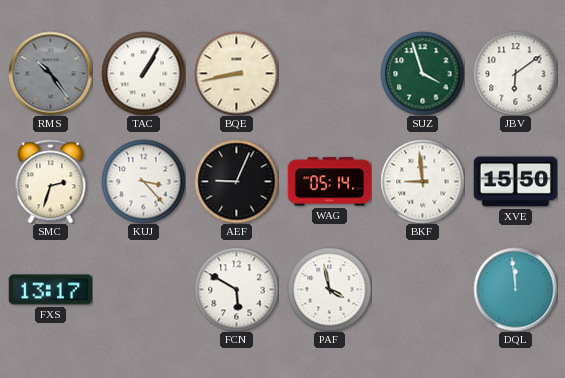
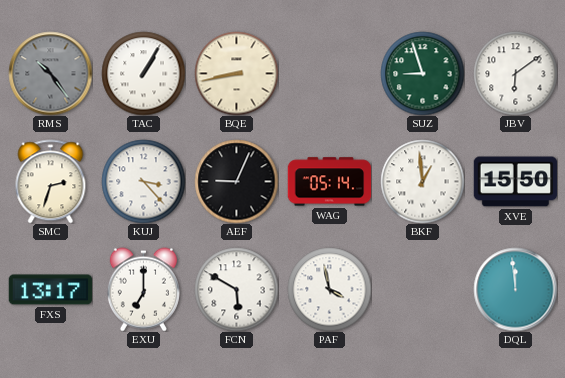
SUZ: 3:57 -> 8:57
BKF: 8:59 -> 12:59
EXU: none -> 7:00
